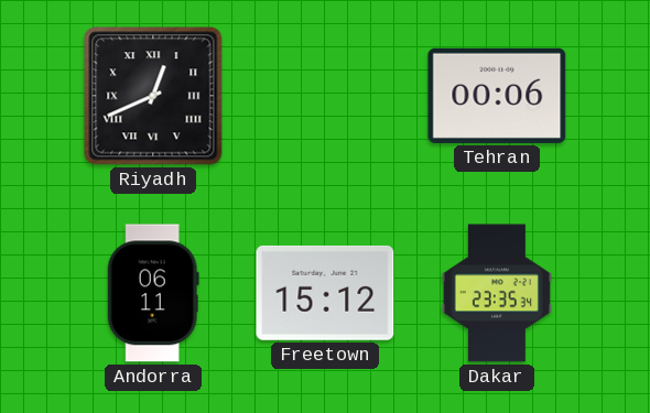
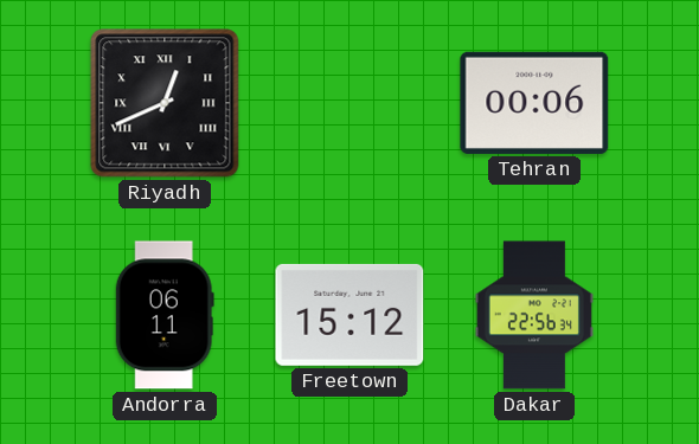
Dakar: 23:35 -> 22:56
